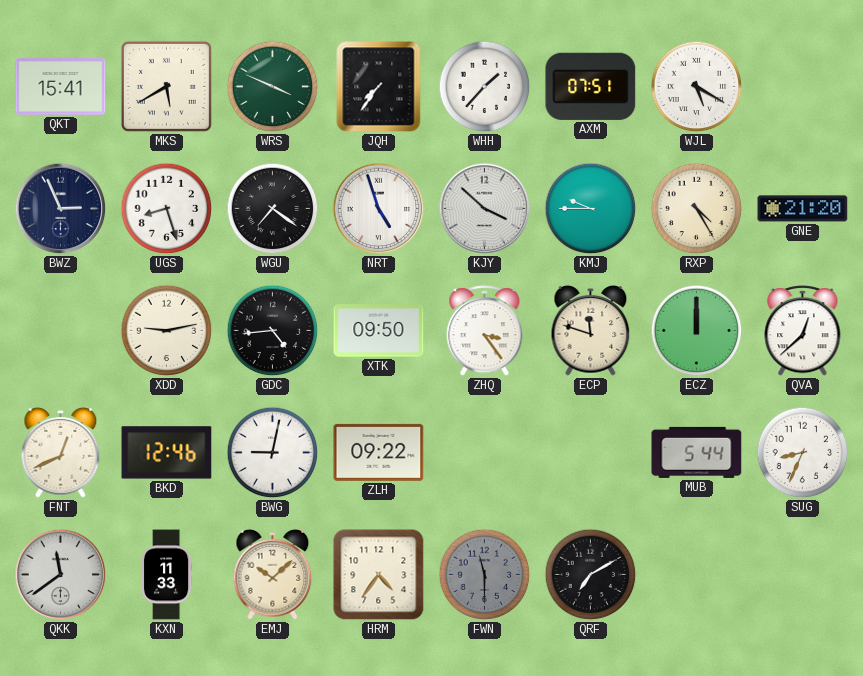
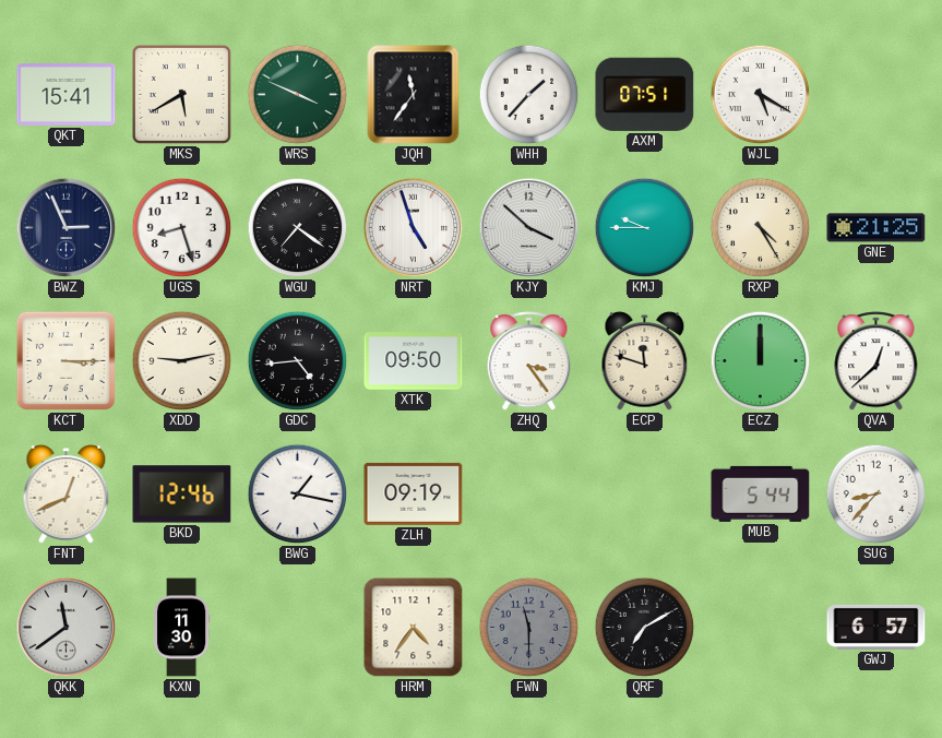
JQH: 7:36 -> 11:36
GNE: 21:20 -> 21:25
KCT: none -> 3:15
BWG: 9:02 -> 1:17
ZLH: 09:22 -> 09:19
SUG: 8:34 -> 8:37
KXN: 11:33 -> 11:30
EMJ: 10:08 -> none
GWJ: none -> 6:57
